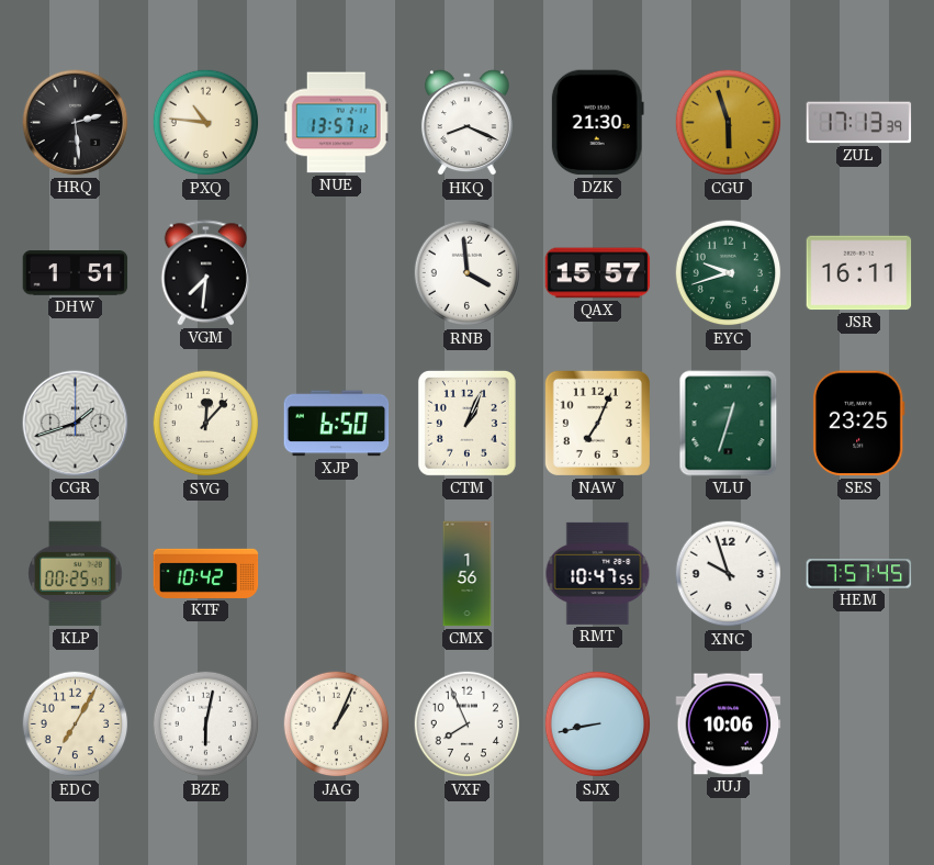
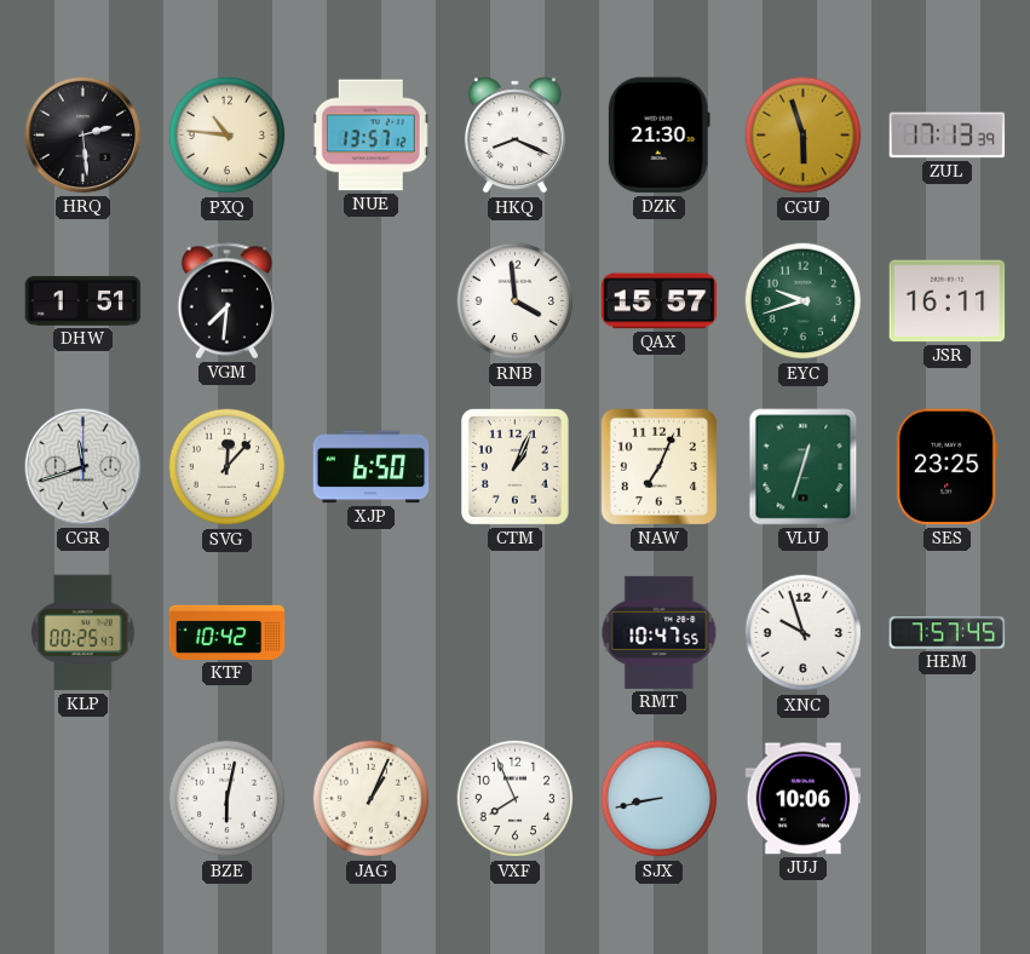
CGR: 1:42 -> 11:42
CMX: 1:56 -> none
EDC: 7:05 -> none
